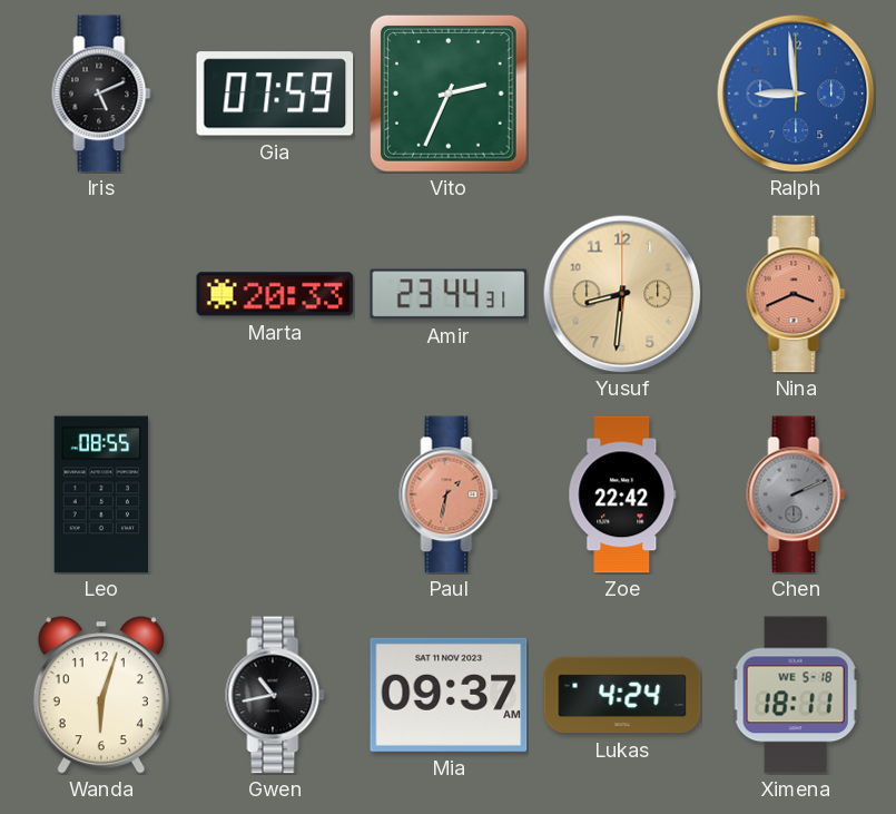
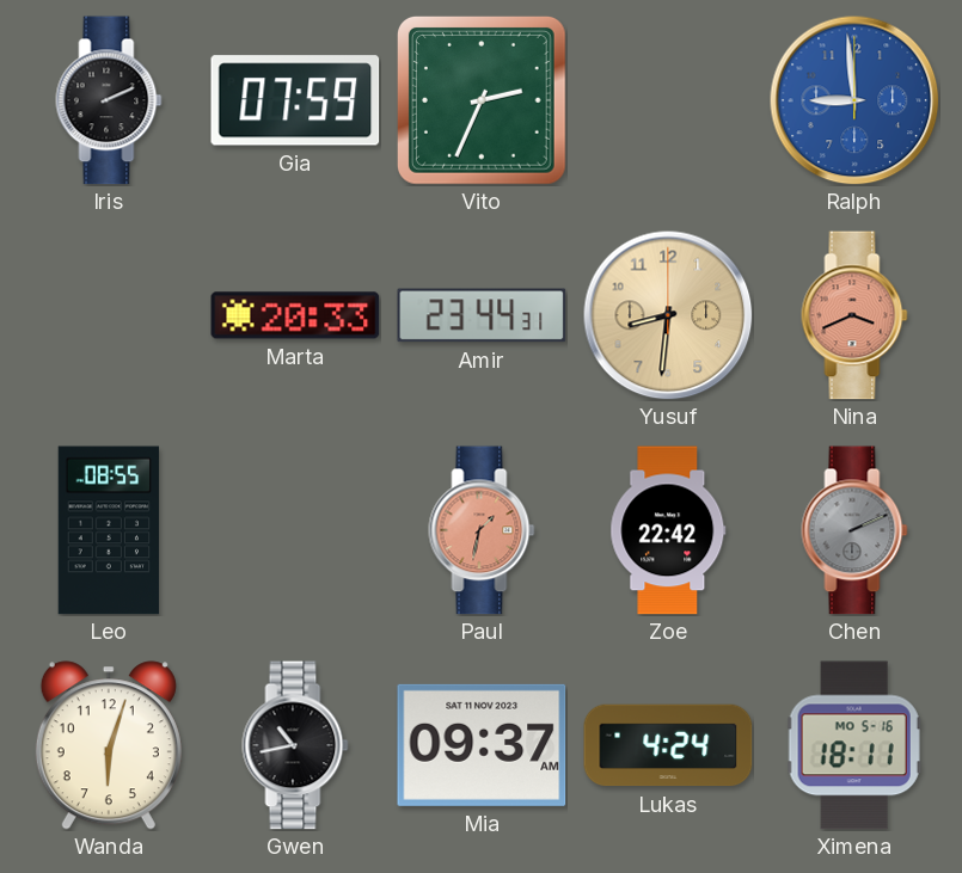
Iris: 5:11 -> 2:11
Ximena date: WE 5-18 -> MO 5-16
